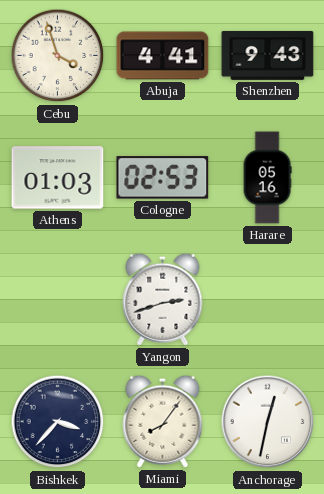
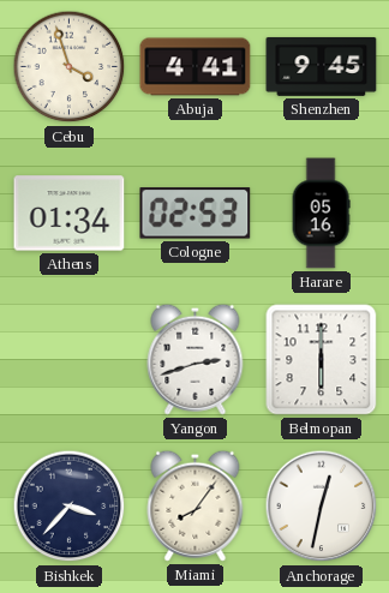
Shenzhen: 9:43 -> 9:45
Athens: 01:03 -> 01:34
Belmopan: none -> 6:00
